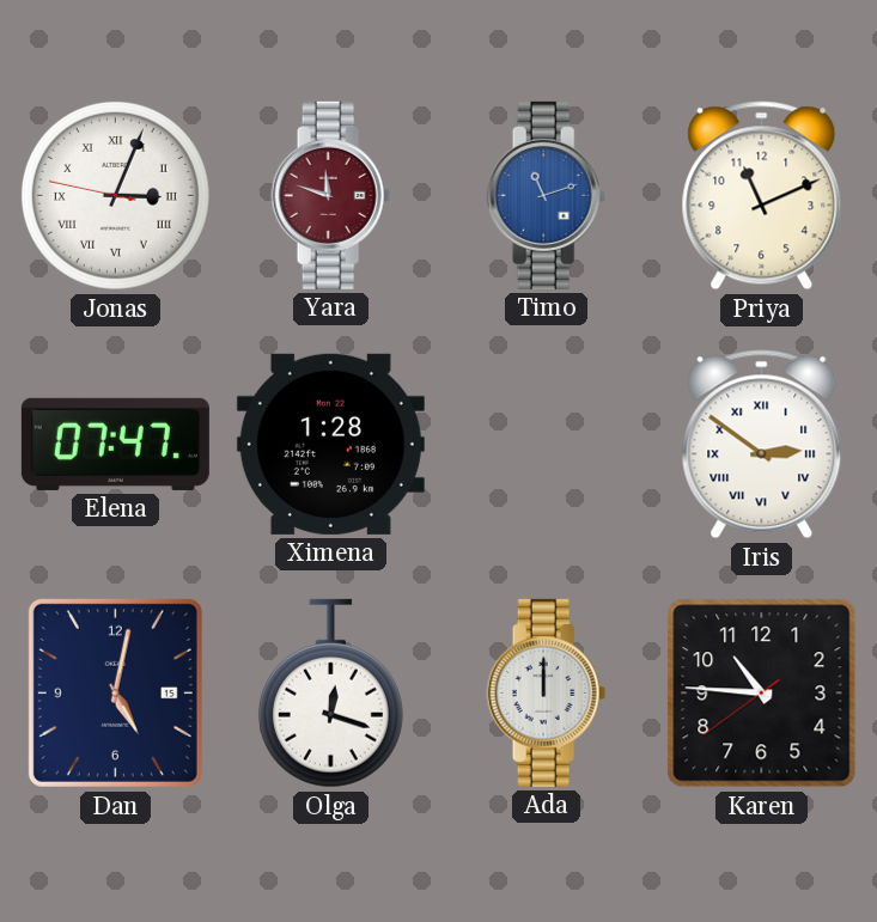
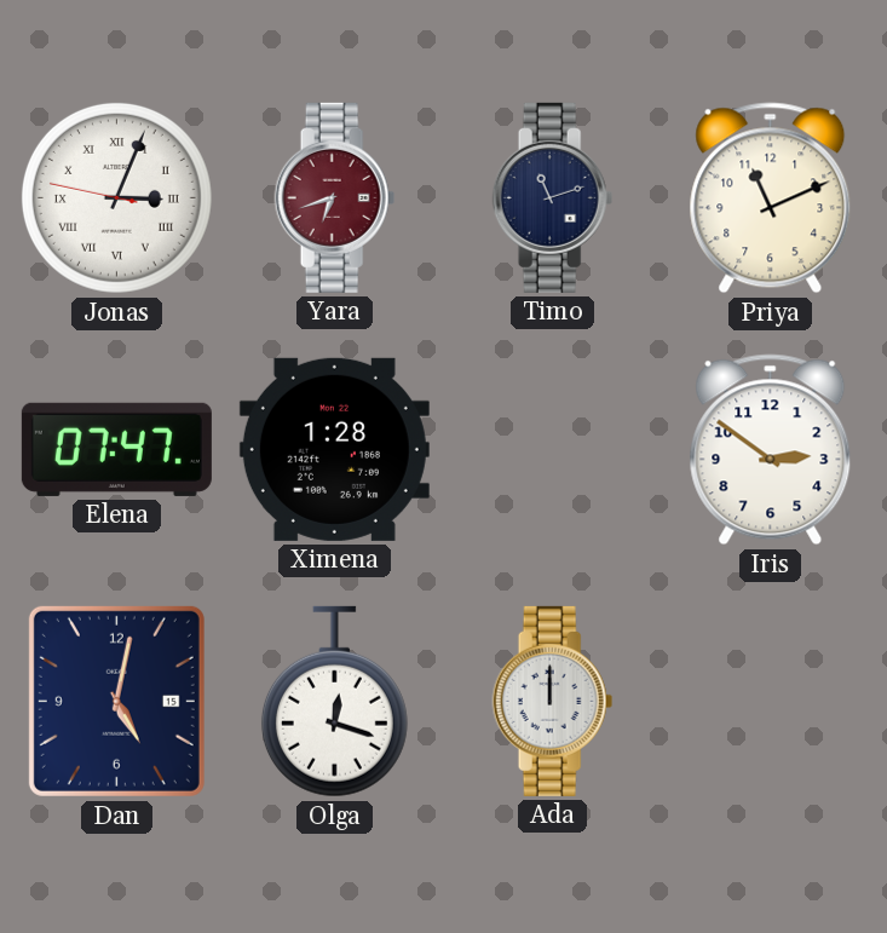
Yara: 11:48 -> 6:42
Timo dial: blue -> navy
Iris numerals: Roman -> Arabic
Karen: 10:45 -> none
